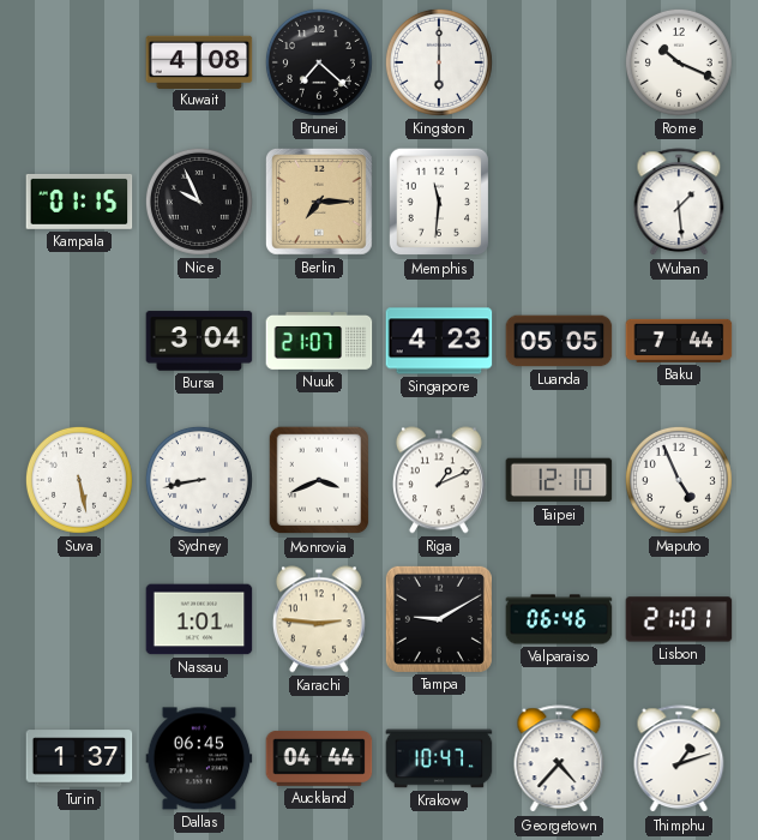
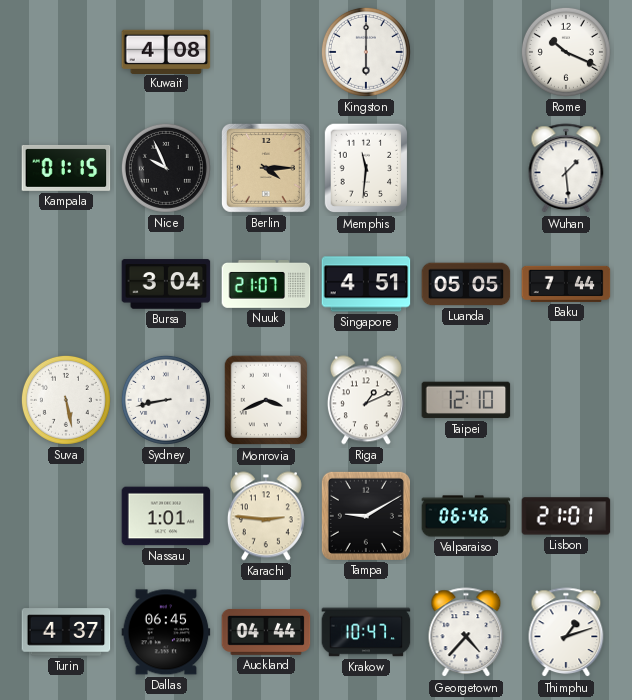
Brunei: 7:22 -> none
Berlin: 7:15 -> 4:15
Singapore: 4:23 -> 4:51
Maputo: 4:56 -> none
Turin: 1:37 -> 4:37
